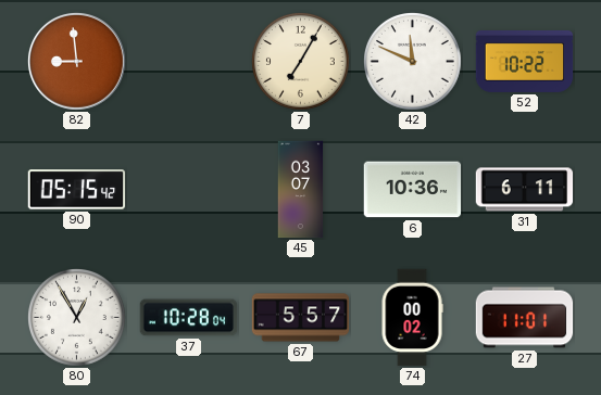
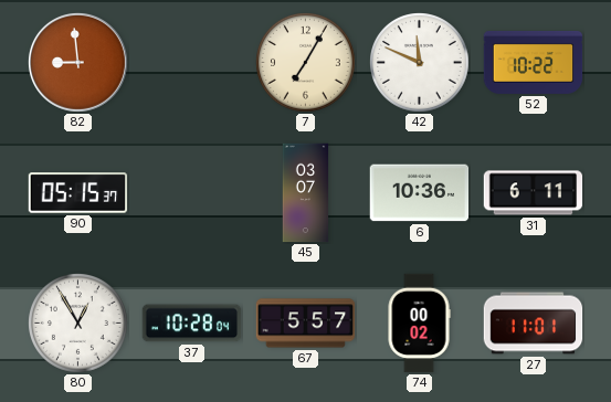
90: 05:15:42 -> 05:15:37
